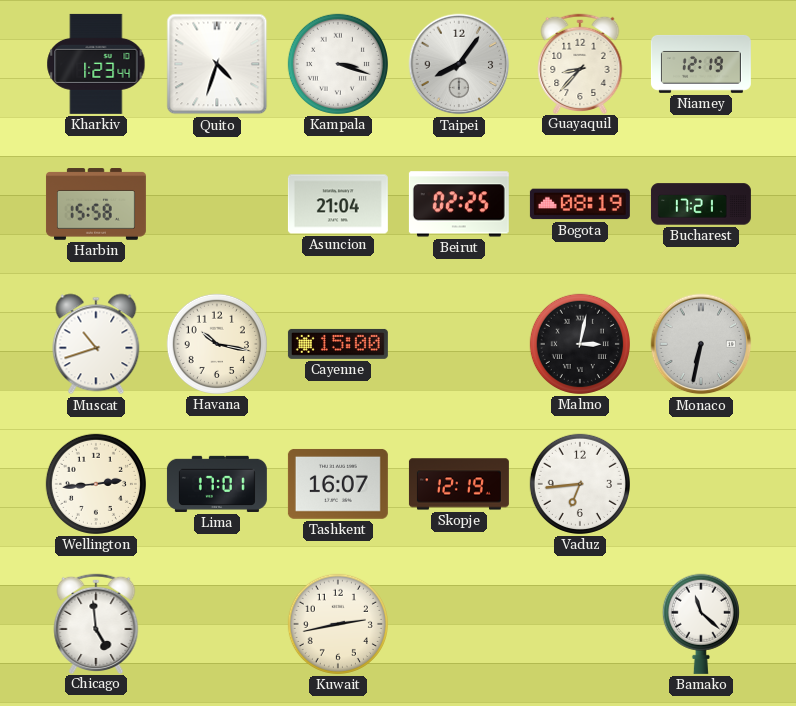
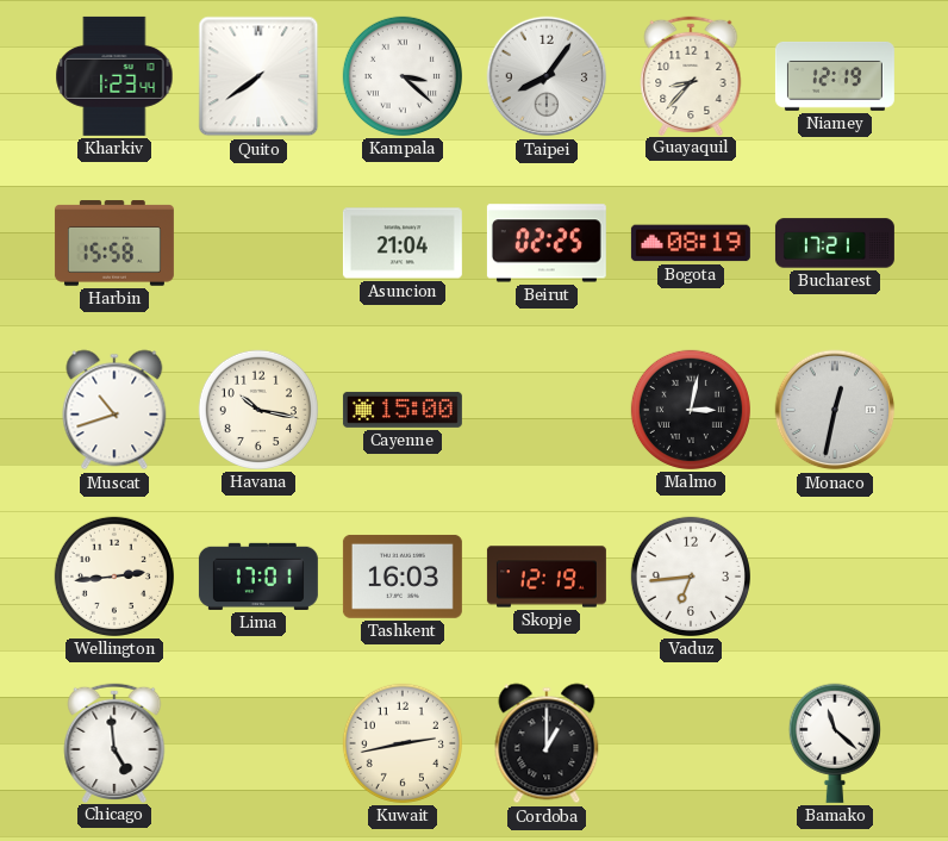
Quito: 4:33 -> 7:39
Kampala: 3:18 -> 3:22
Monaco: 6:32 -> 12:32
Tashkent: 16:07 -> 16:03
Cordoba: none -> 1:00
